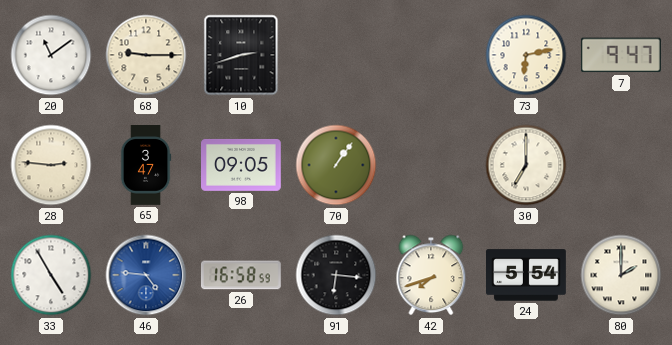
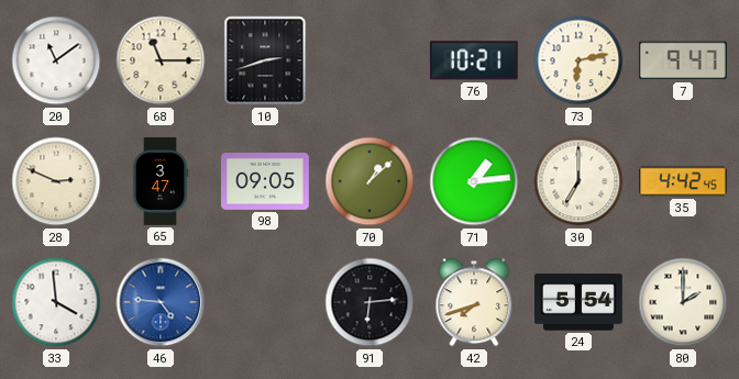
68: 9:15 -> 11:15
76: none -> 10:21
28: 2:46 -> 2:49
70: 1:06 -> 1:08
71: none -> 1:14
35: none -> 4:42
33: 4:55 -> 3:59
26: 16:58 -> none
91: 6:16 -> 6:14
